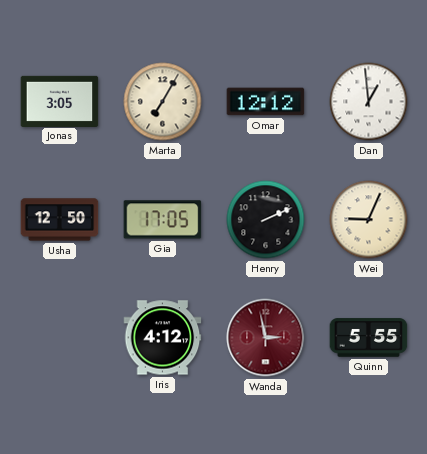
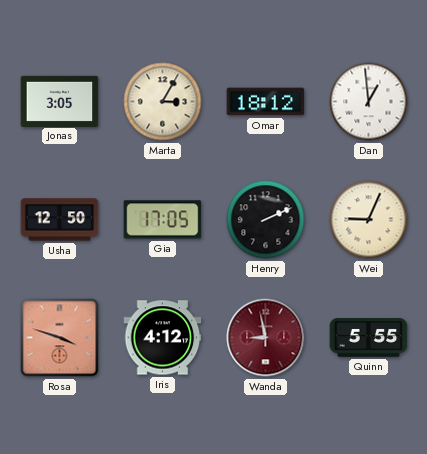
Marta: 7:05 -> 3:05
Omar: 12:12 -> 18:12
Rosa: none -> 3:48
Wanda: 2:58 -> 8:58
